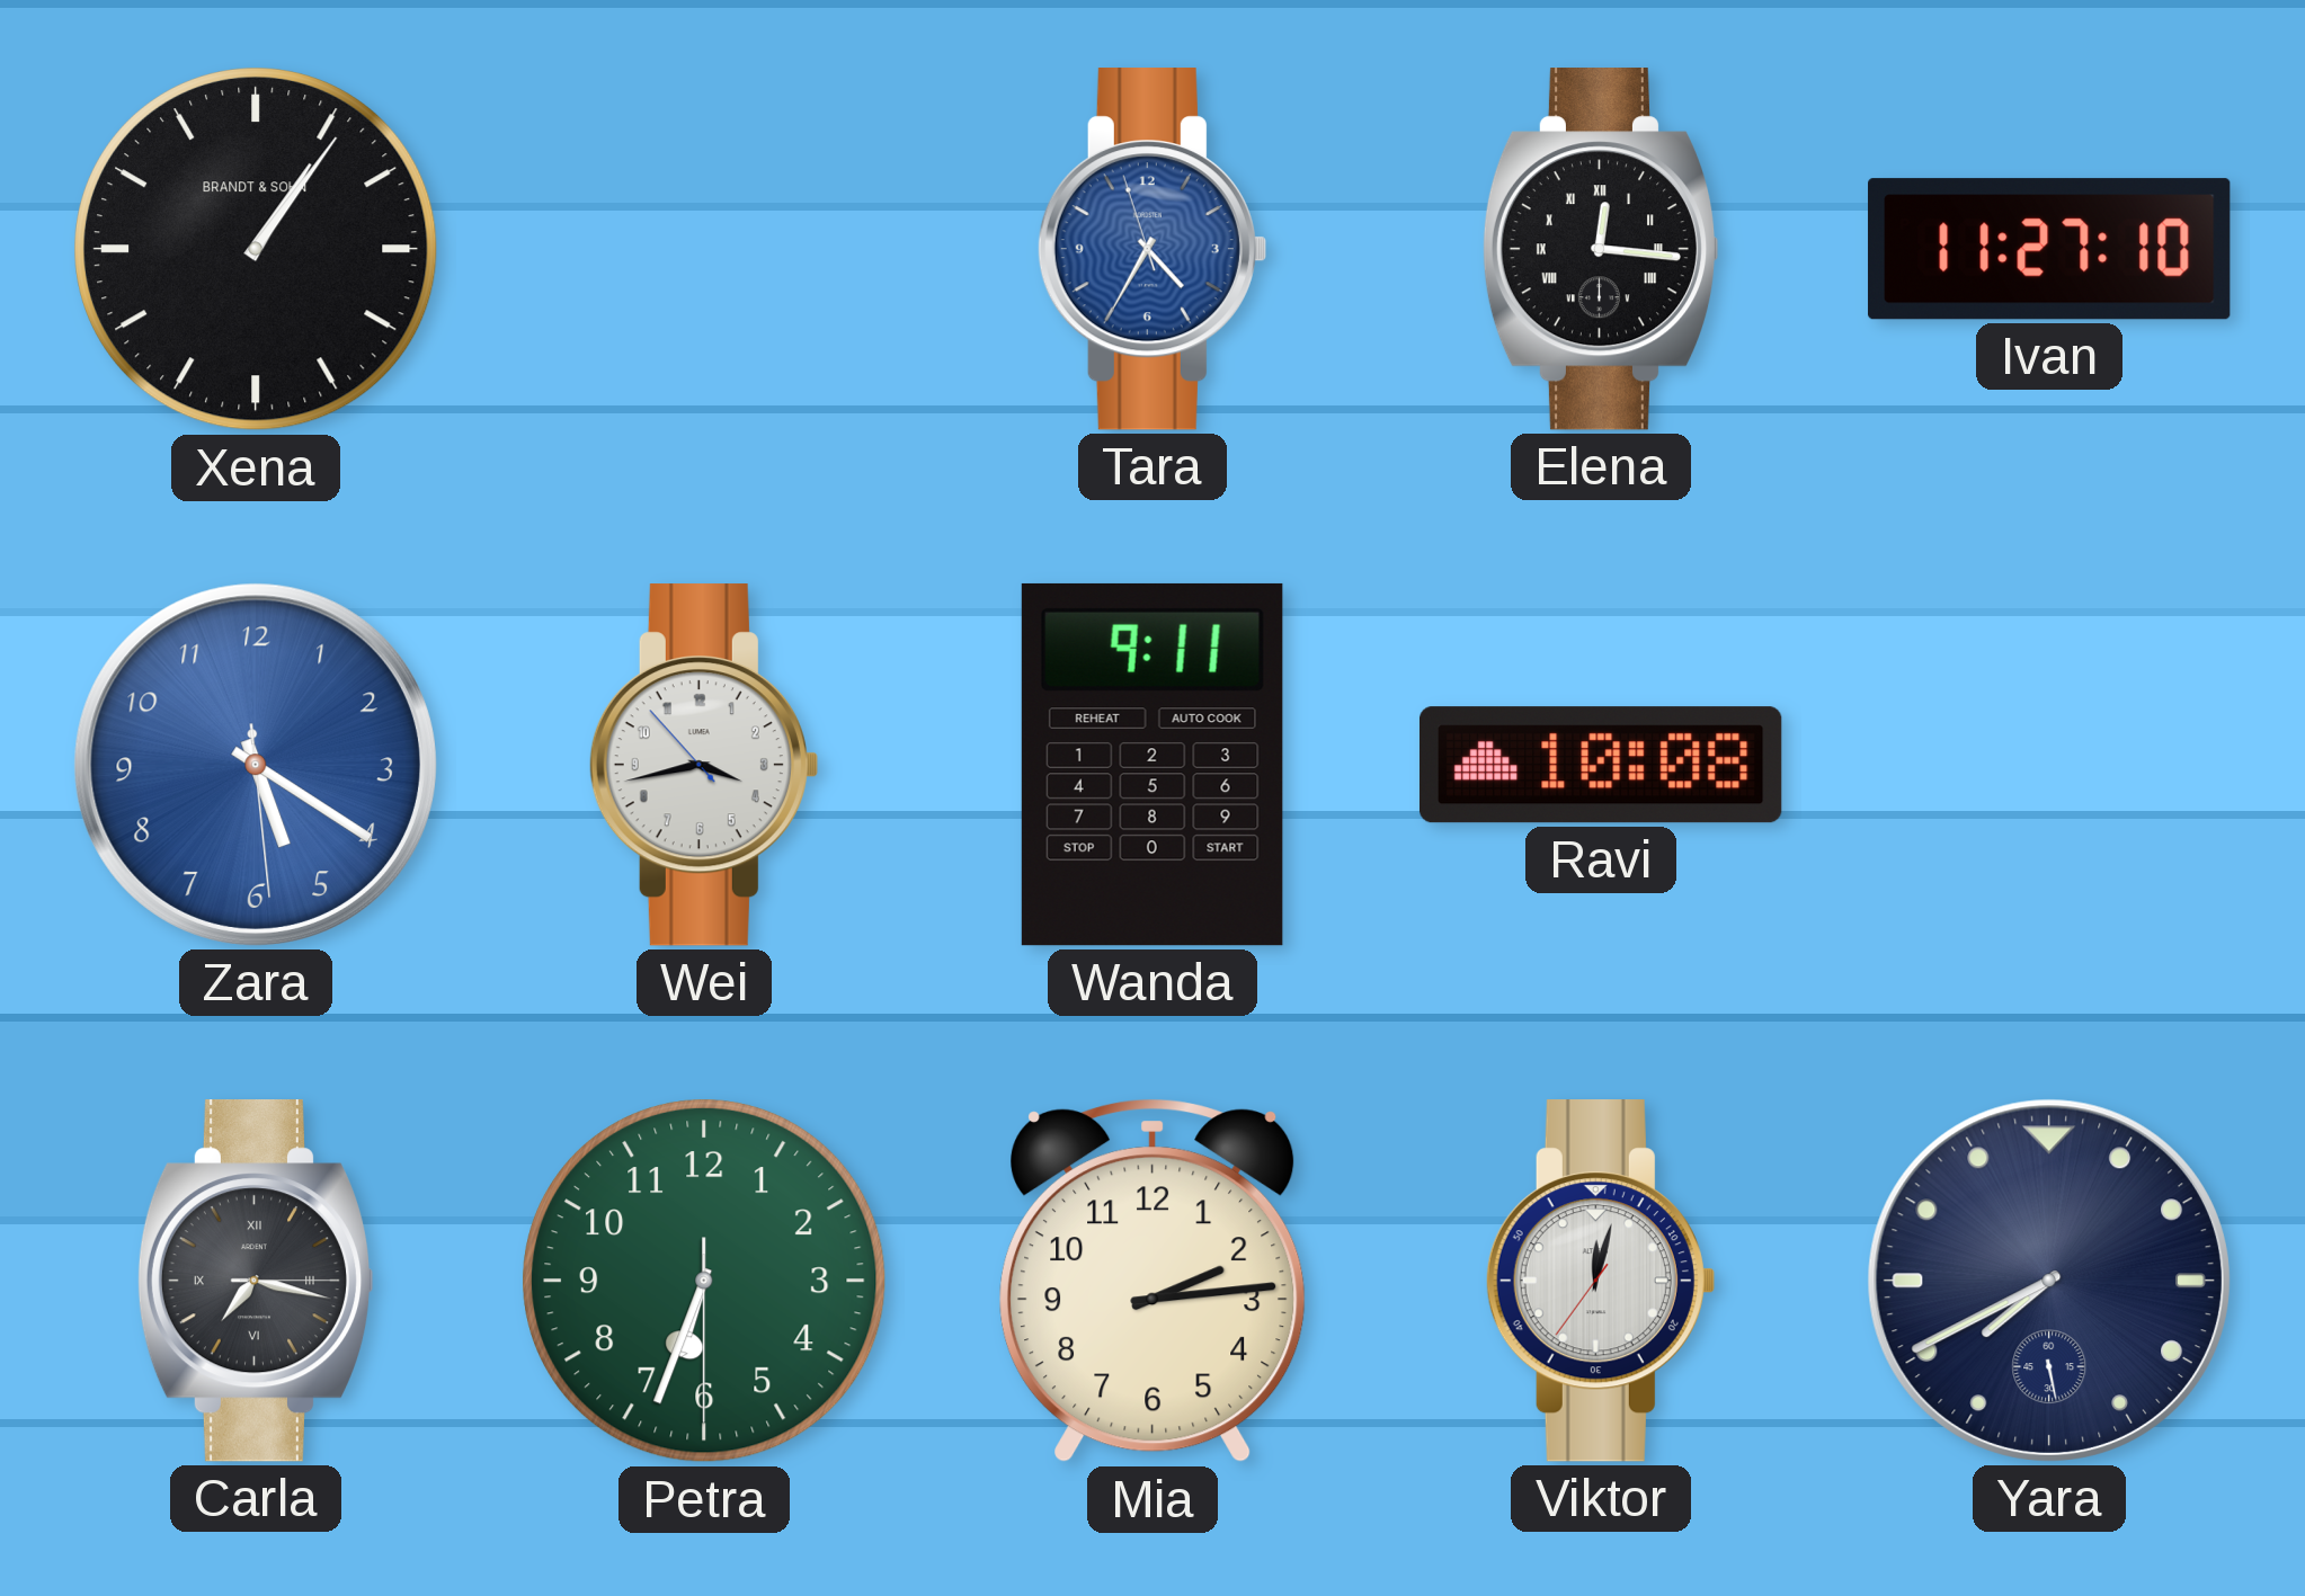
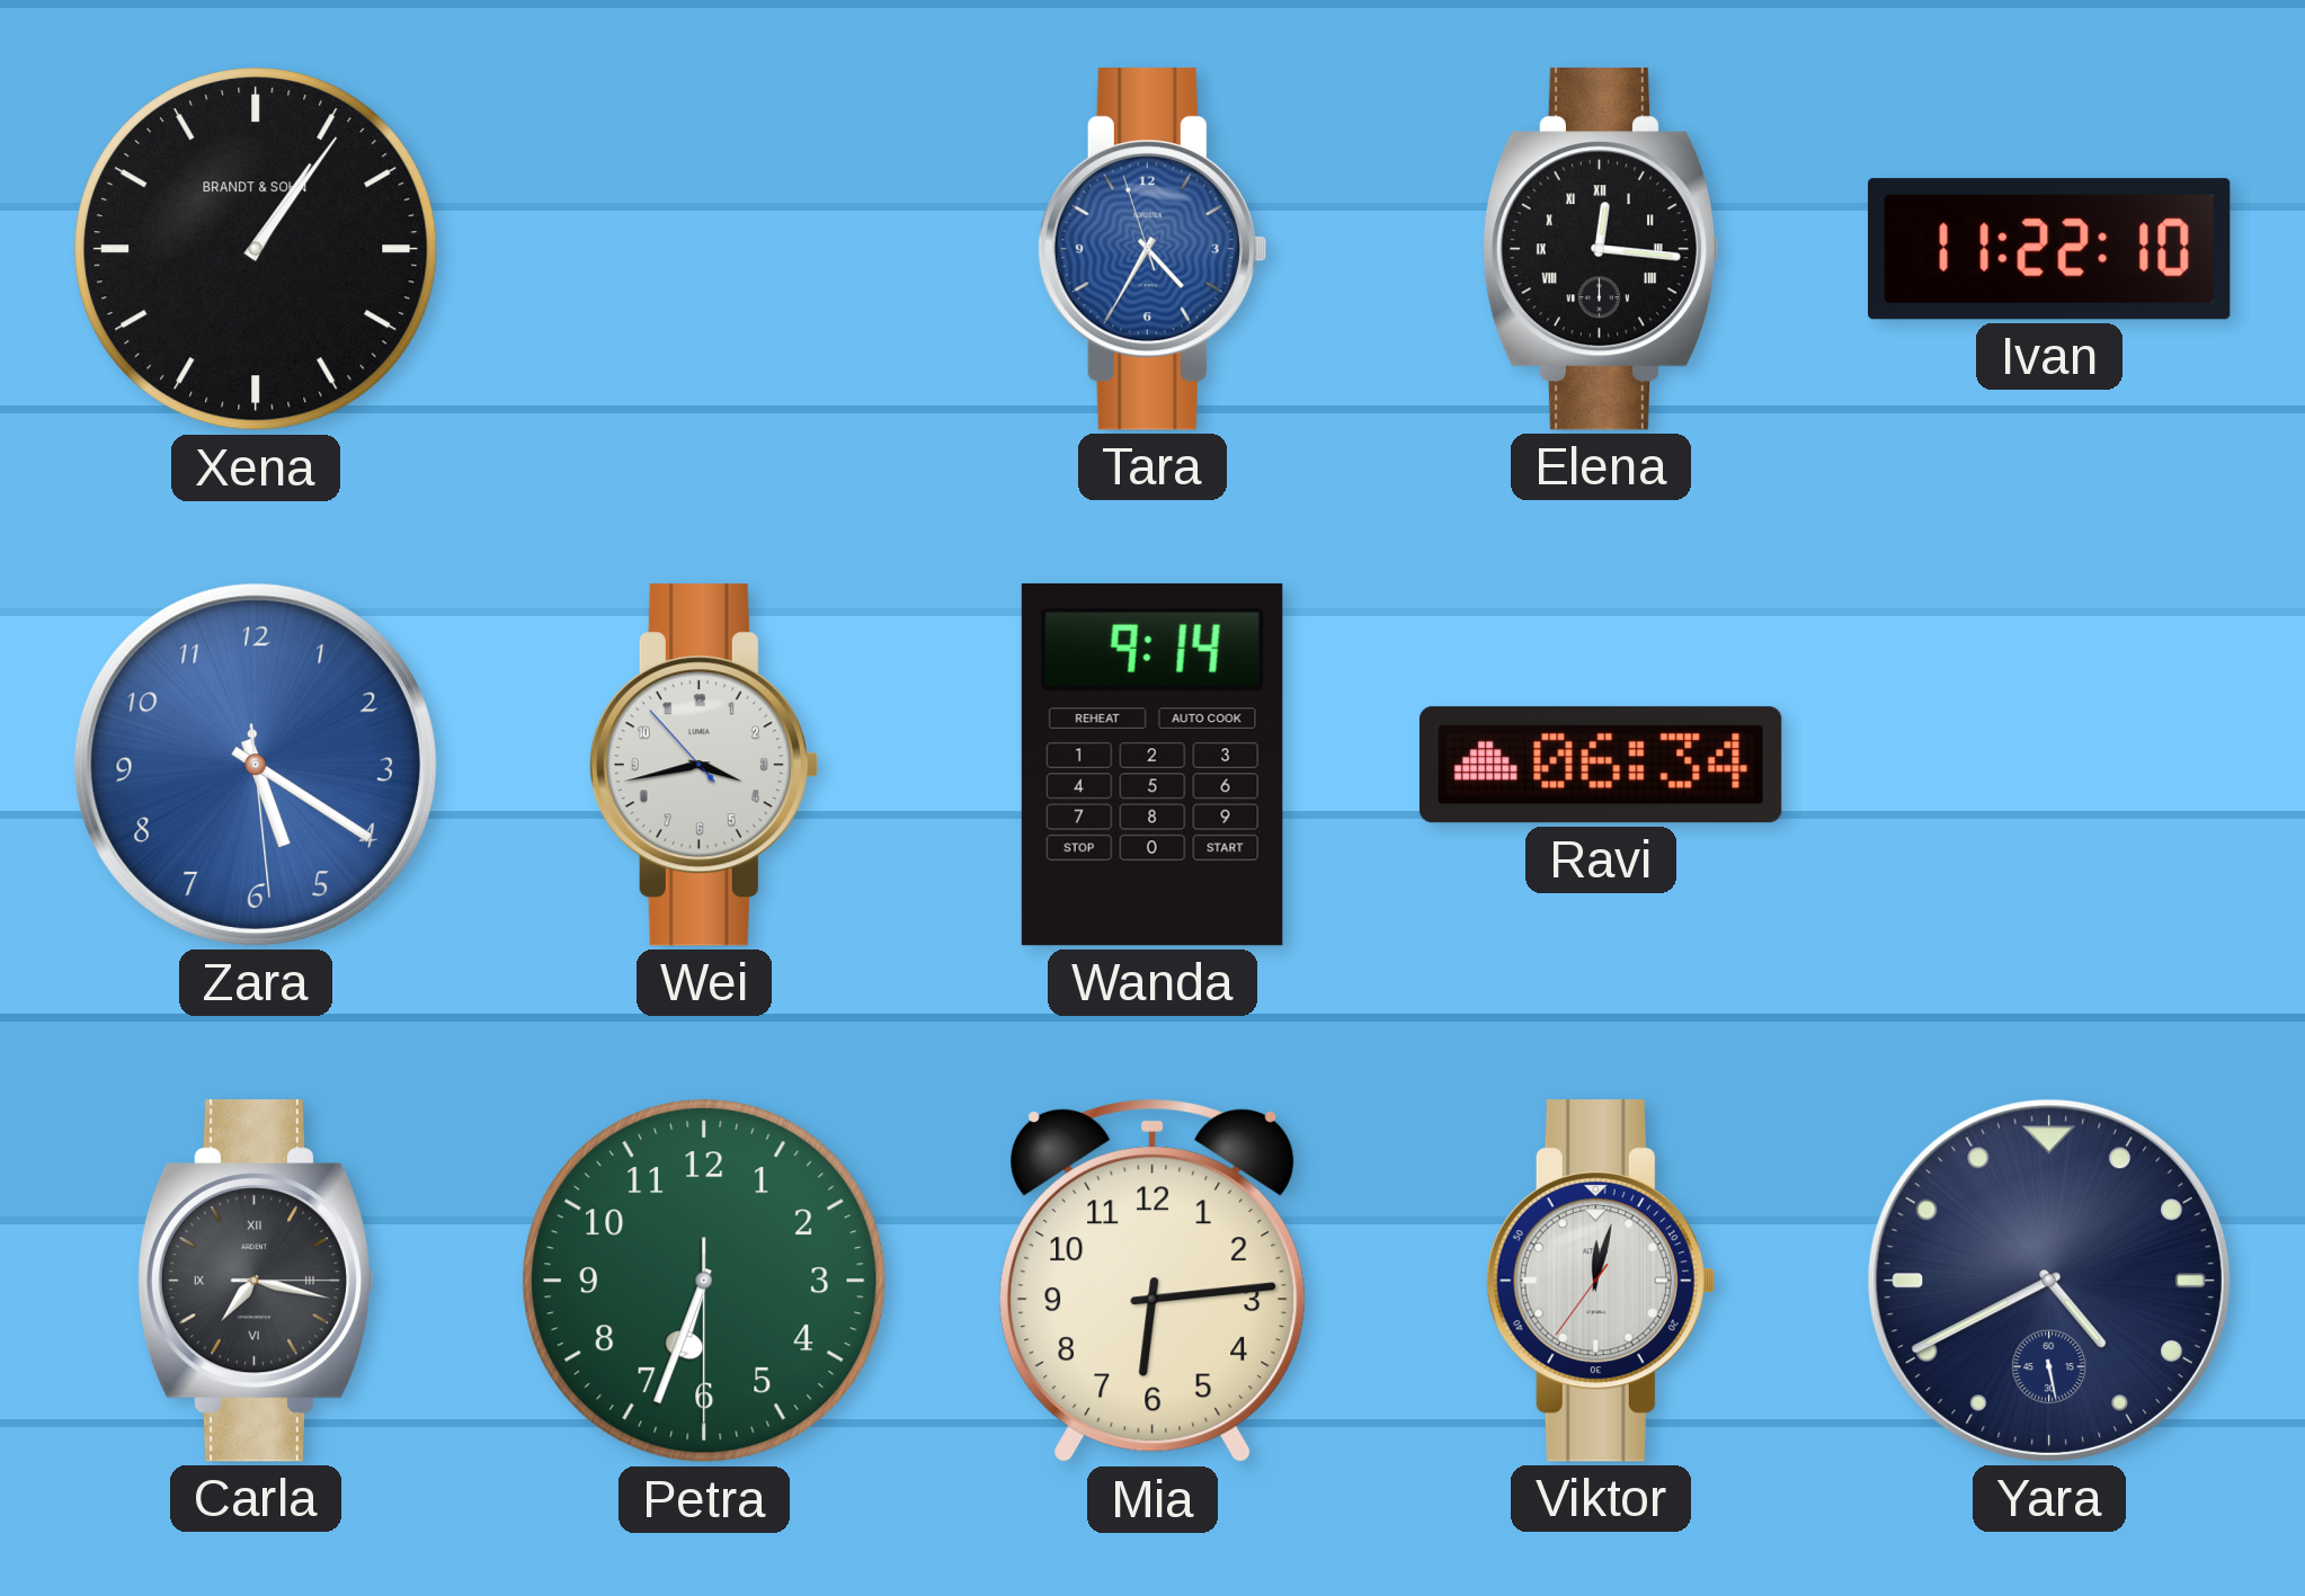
Ivan: 11:27 -> 11:22
Wanda: 9:11 -> 9:14
Ravi: 10:08 -> 06:34
Mia: 2:14 -> 6:14
Yara: 7:40 -> 4:40
